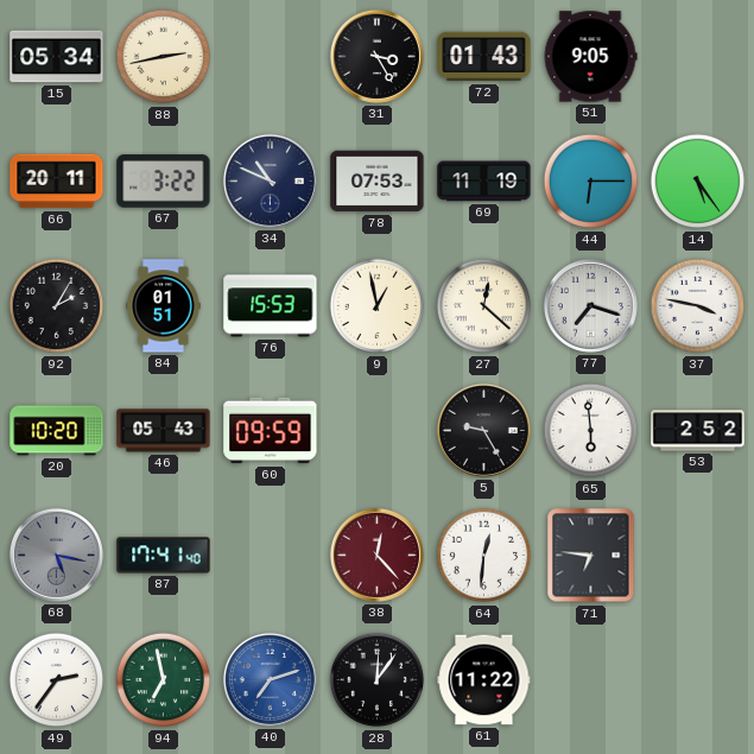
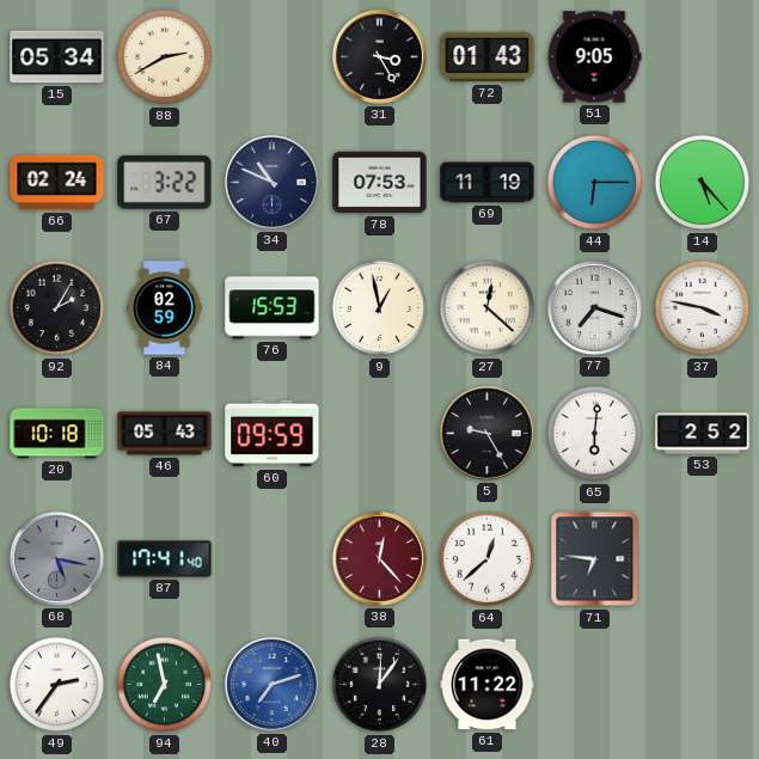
88: 2:43 -> 2:40
66: 20:11 -> 02:24
14: 5:24 -> 5:23
84: 01:51 -> 02:59
20: 10:20 -> 10:18
65: 5:59 -> 6:01
64: 12:31 -> 12:38
